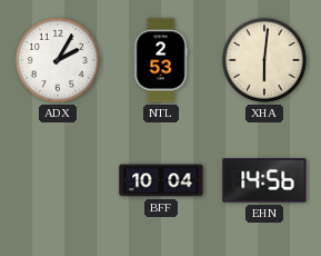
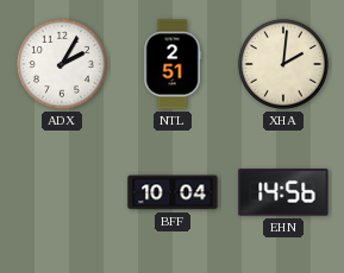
NTL: 2:53 -> 2:51
XHA: 6:01 -> 2:01
